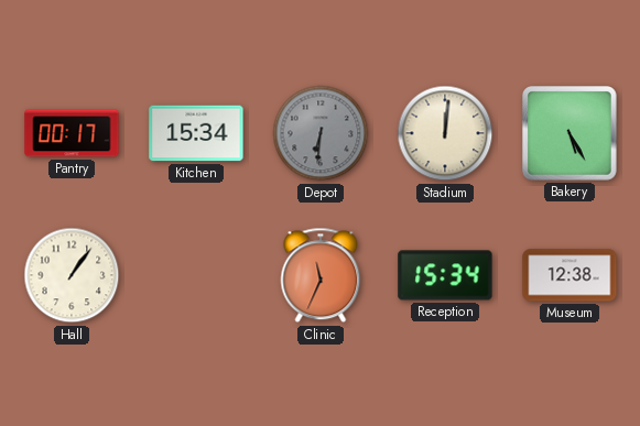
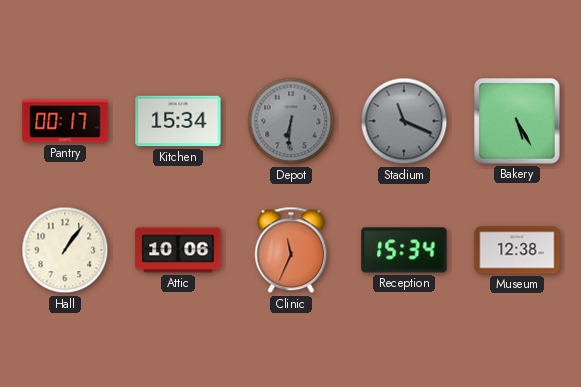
Stadium: 12:01 -> 11:19
Stadium dial: cream -> grey
Attic: none -> 10:06
